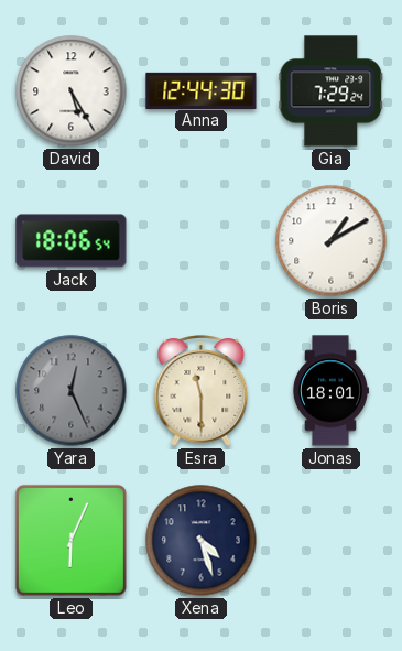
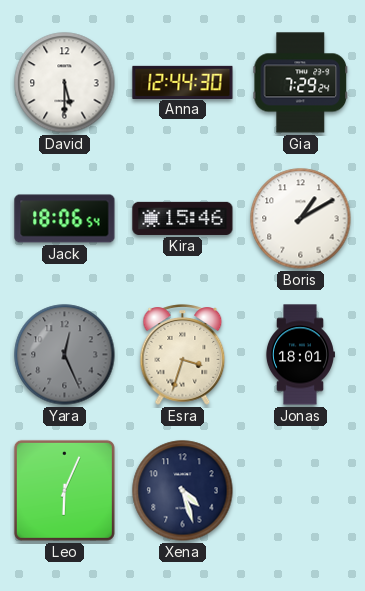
David: 5:25 -> 5:30
Kira: none -> 15:46
Esra: 11:30 -> 3:33
